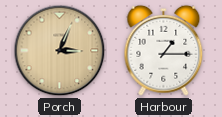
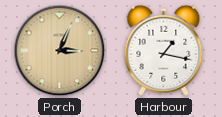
Harbour: 1:15 -> 1:17
